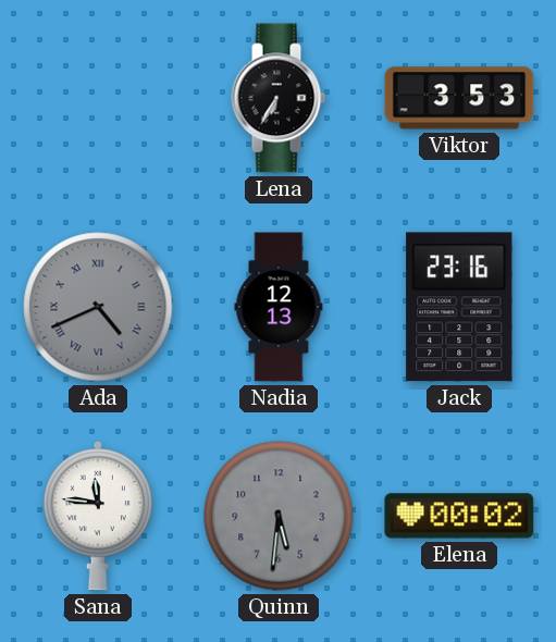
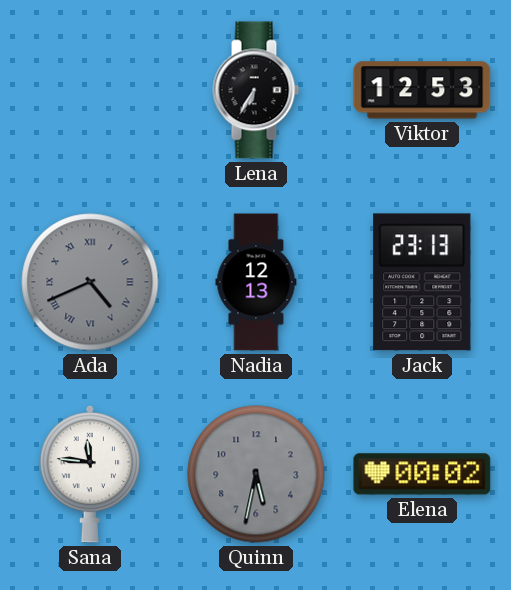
Viktor: 3:53 -> 12:53
Jack: 23:16 -> 23:13
Quinn: 5:31 -> 5:32
